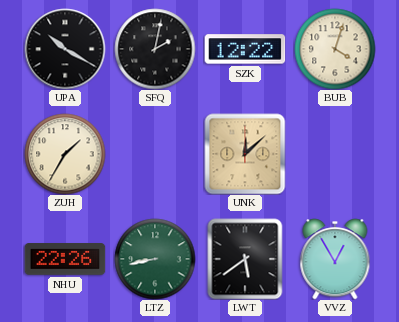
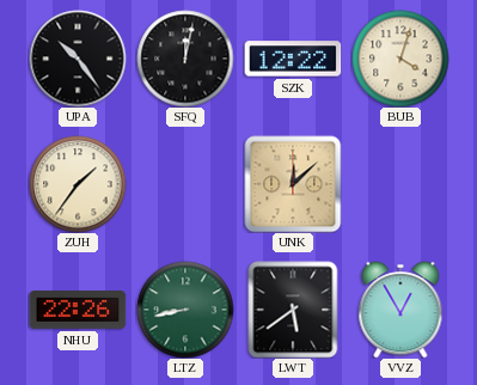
UPA: 10:20 -> 10:24
SFQ: 2:02 -> 12:02
ZUH: 1:35 -> 1:36
